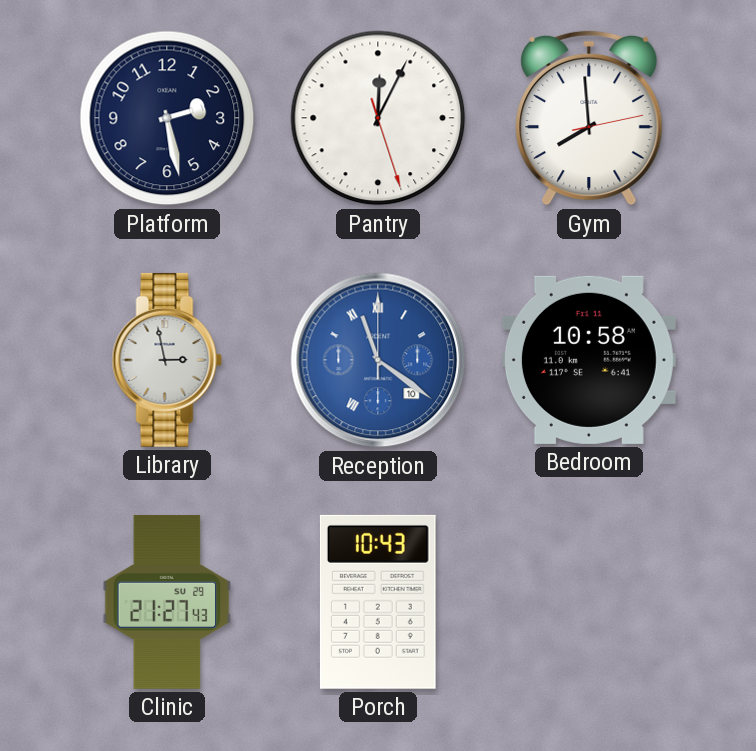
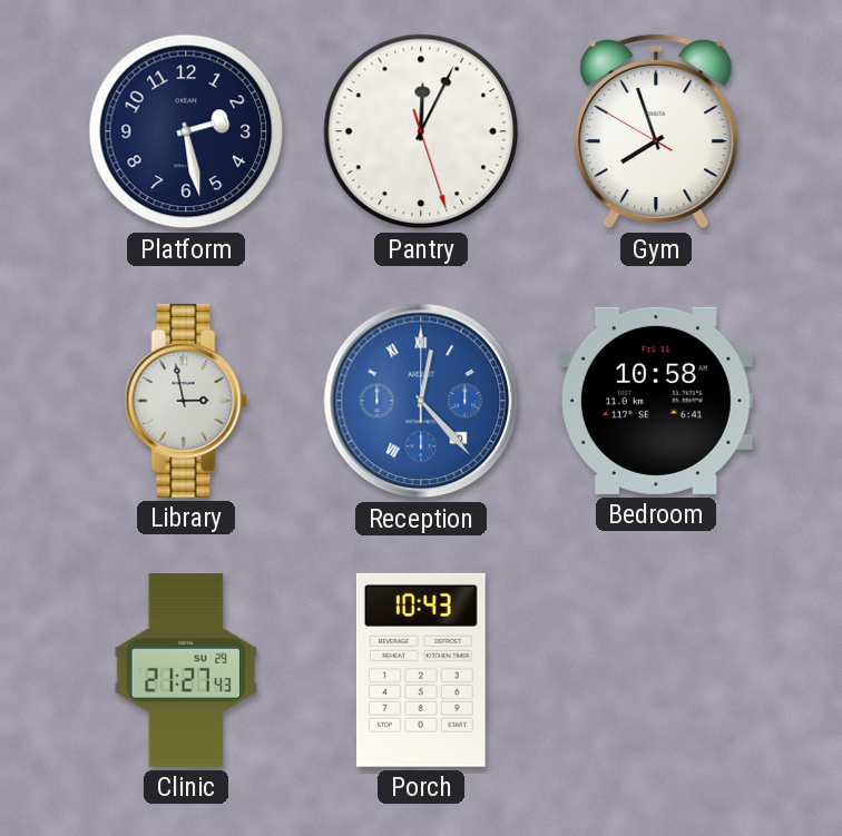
Gym: 7:59 -> 7:56
Reception: 11:21 -> 12:23
